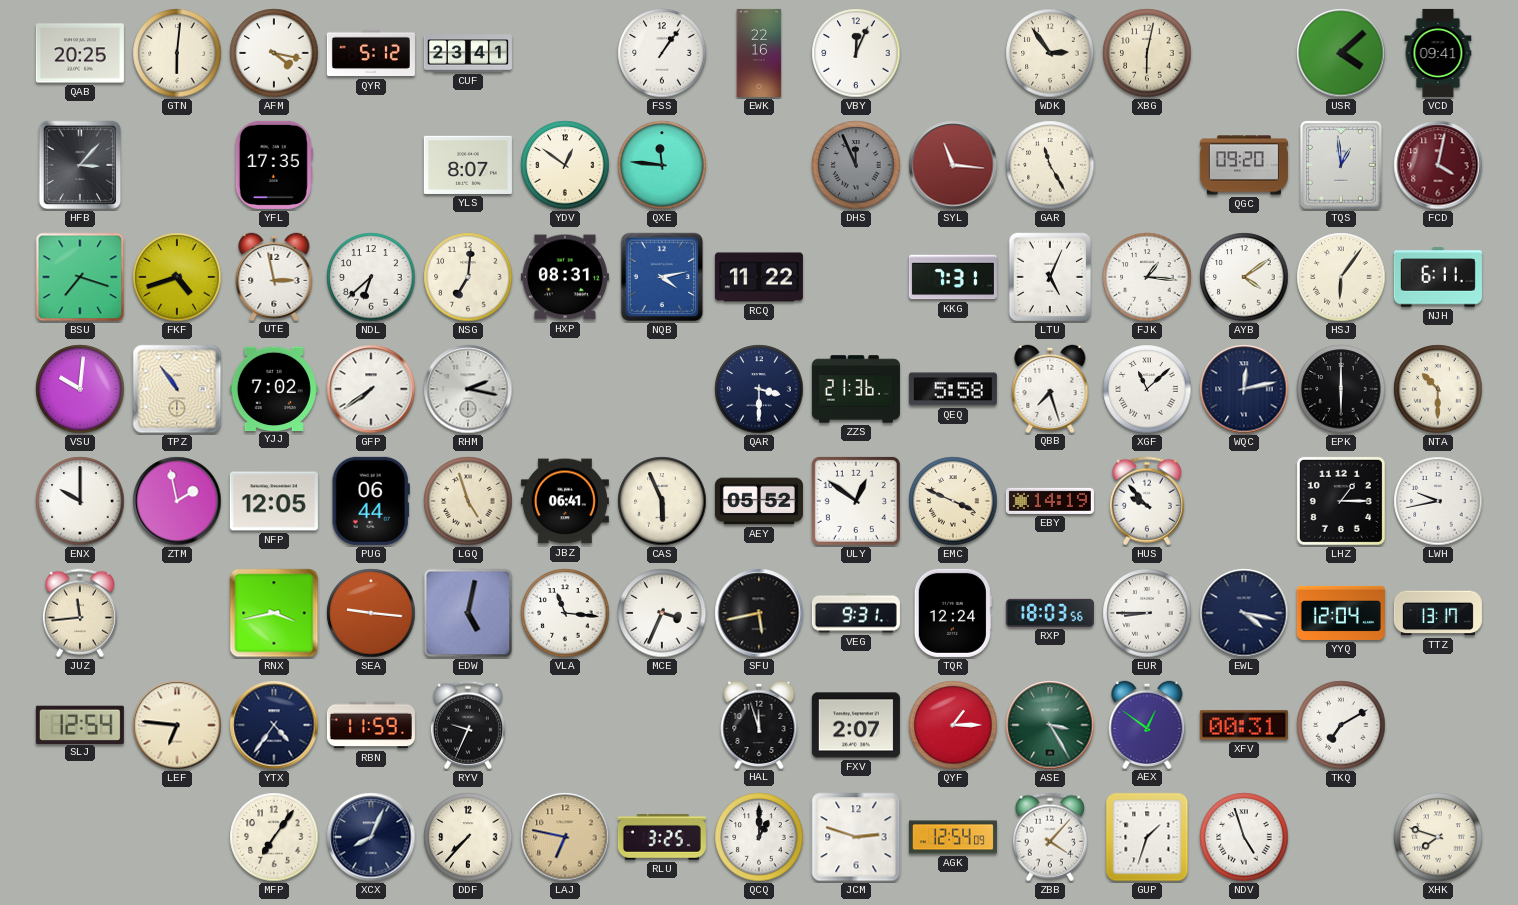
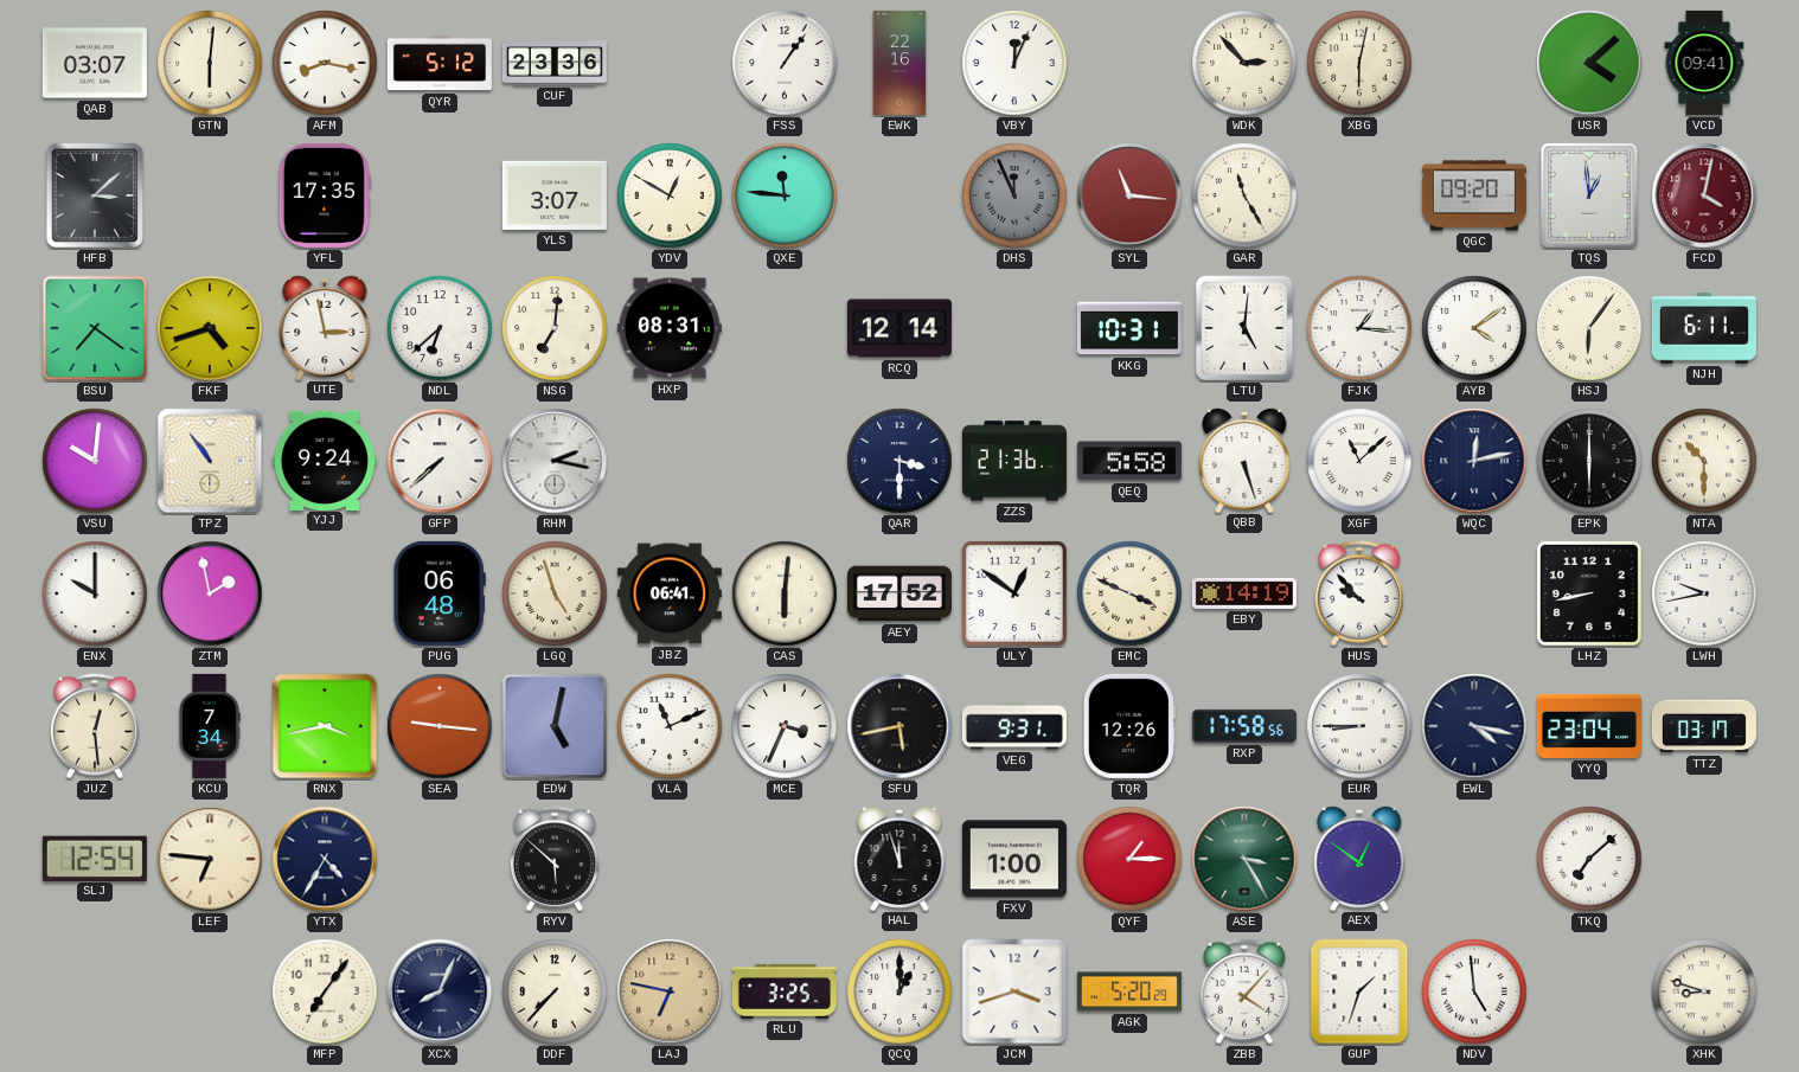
QAB: 20:25 -> 03:07
AFM: 4:17 -> 8:17
CUF: 23:41 -> 23:36
WDK: 2:54 -> 2:53
HFB: 3:07 -> 3:08
YLS: 8:07 -> 3:07
YDV: 12:51 -> 12:50
BSU: 7:18 -> 7:21
NQB: 4:13 -> none
RCQ: 11:22 -> 12:14
KKG: 7:31 -> 10:31
LTU: 5:04 -> 5:01
YJJ: 7:02 -> 9:24
GFP: 7:39 -> 7:38
QBB: 7:27 -> 5:27
NFP: 12:05 -> none
PUG: 06:44 -> 06:48
CAS: 5:56 -> 6:01
AEY: 05:52 -> 17:52
LHZ: 1:15 -> 8:43
JUZ: 11:44 -> 12:29
KCU: none -> 7:34
VLA: 11:16 -> 11:11
TQR: 12:24 -> 12:26
RXP: 18:03 -> 17:58
YYQ: 12:04 -> 23:04
TTZ: 13:17 -> 03:17
YTX: 4:36 -> 4:35
RBN: 11:59 -> none
RYV: 9:34 -> 5:52
FXV: 2:07 -> 1:00
XFV: 00:31 -> none
TKQ: 7:10 -> 7:08
JCM: 2:48 -> 3:42
AGK: 12:54 -> 5:20
NDV: 4:57 -> 4:59
XHK: 7:48 -> 8:48
